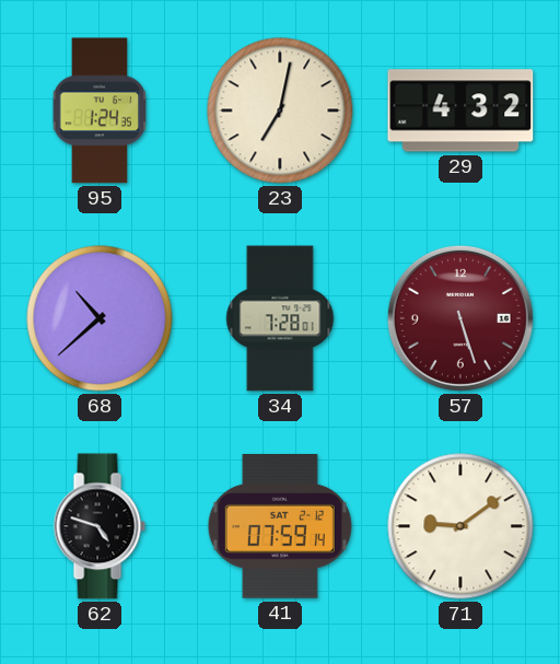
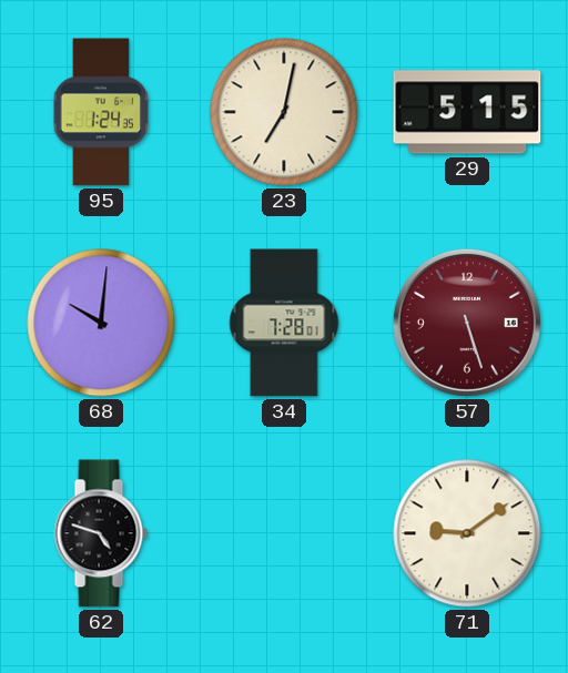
29: 4:32 -> 5:15
68: 10:38 -> 10:01
41: 07:59 -> none
